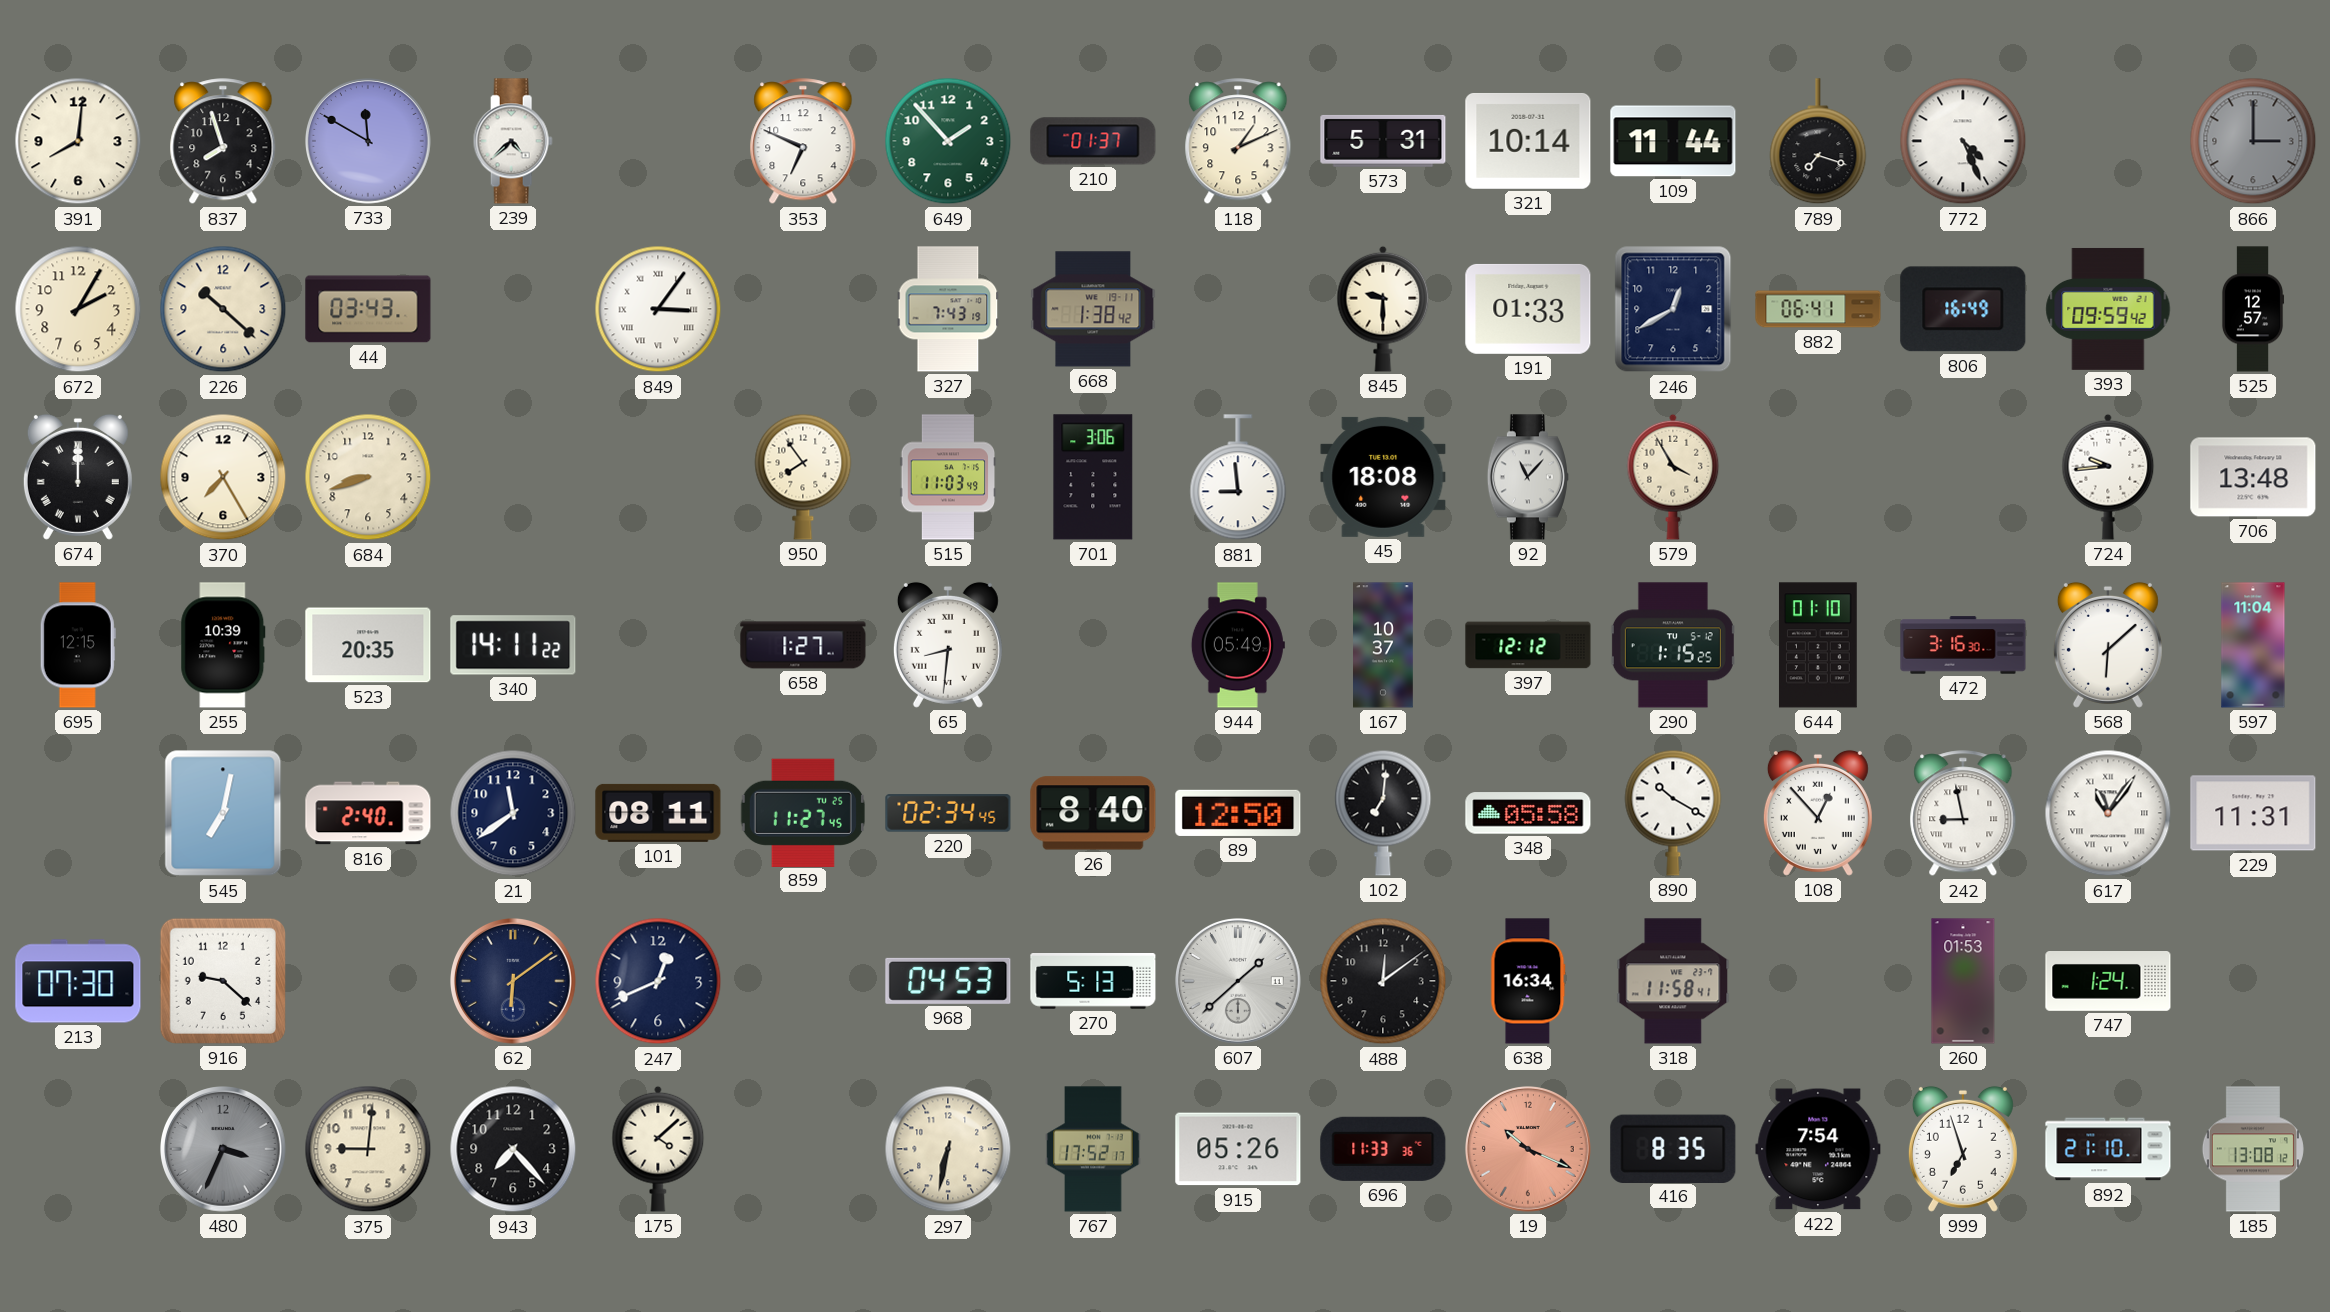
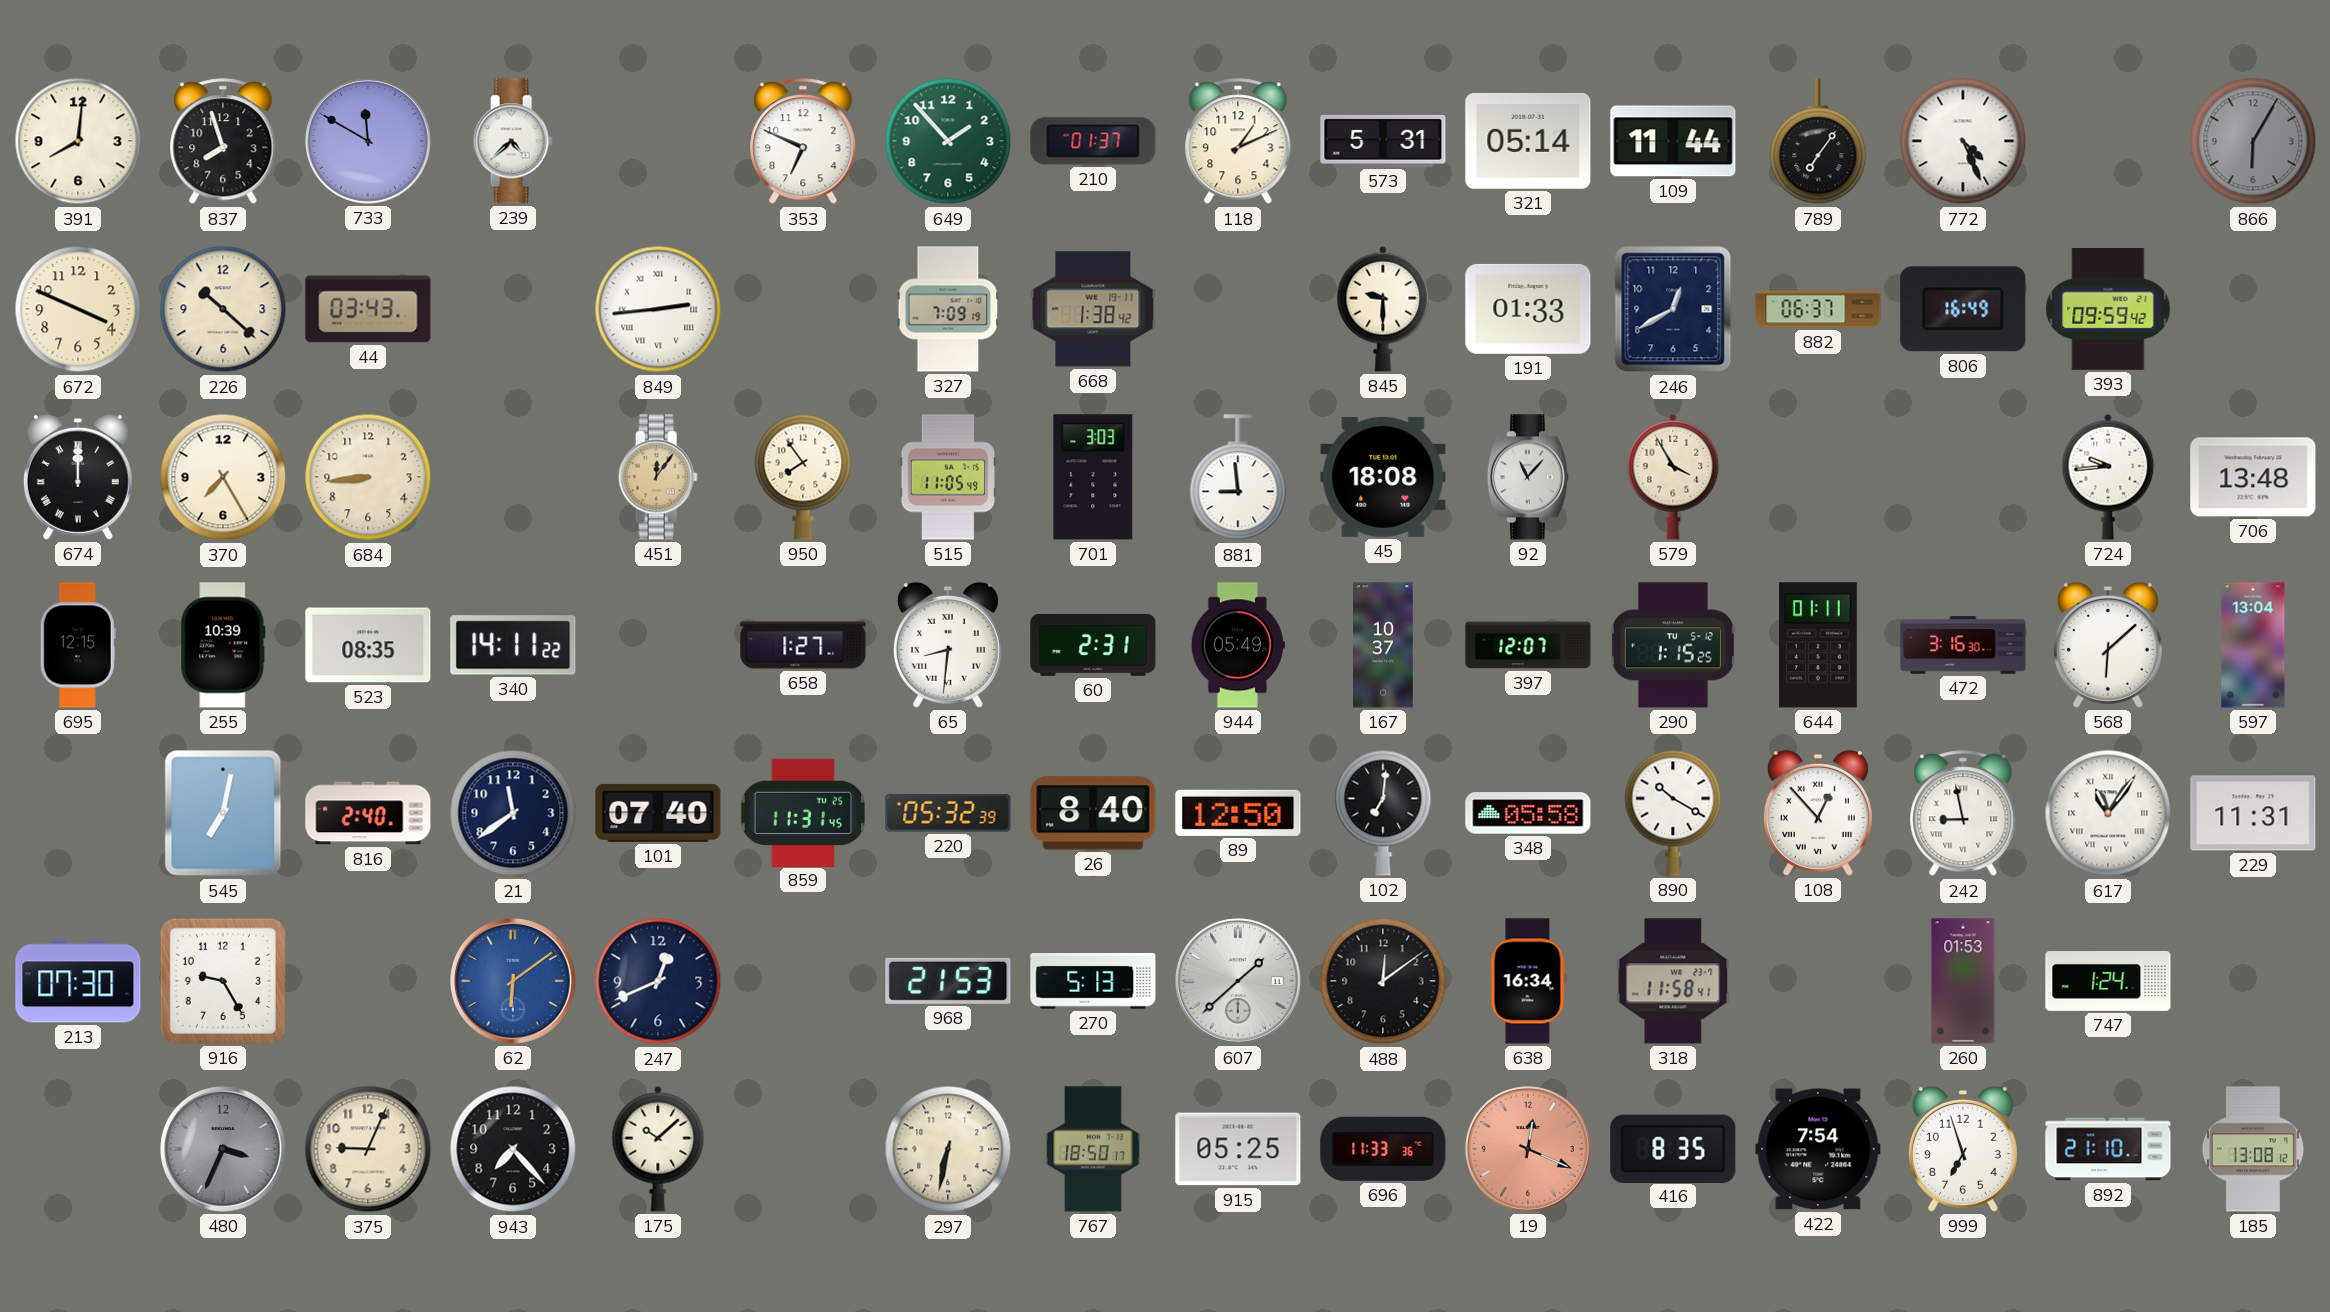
321: 10:14 -> 05:14
789: 7:18 -> 7:06
866: 3:00 -> 6:05
672: 2:05 -> 3:49
849: 3:06 -> 2:44
327: 7:43 -> 7:09
882: 06:41 -> 06:37
525: 12:57 -> none
684: 8:42 -> 8:44
451: none -> 12:06
515: 11:03 -> 11:05
701: 3:06 -> 3:03
523: 20:35 -> 08:35
60: none -> 2:31
397: 12:12 -> 12:07
644: 01:10 -> 01:11
597: 11:04 -> 13:04
101: 08:11 -> 07:40
859: 11:27 -> 11:31
220: 02:34 -> 05:32
916: 9:22 -> 9:25
62 dial: navy -> blue
968: 04:53 -> 21:53
375: 9:01 -> 9:04
175: 4:08 -> 10:08
767: 17:52 -> 18:50
915: 05:26 -> 05:25
19: 10:19 -> 12:19
